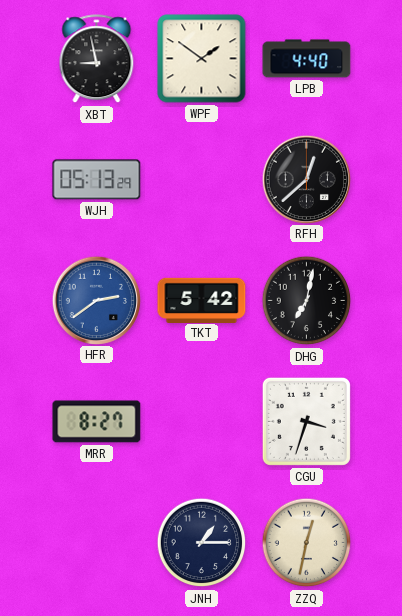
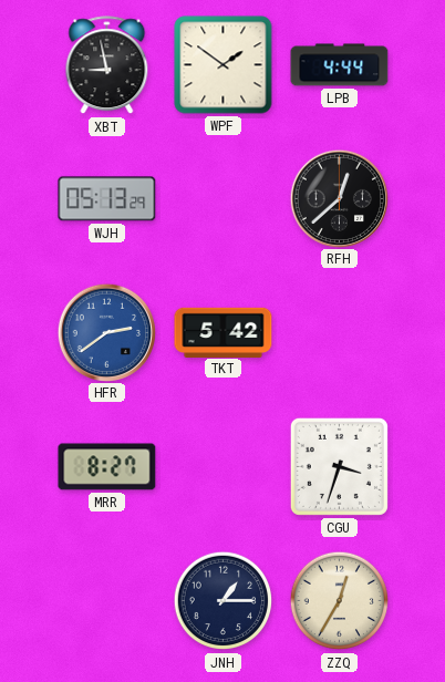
LPB: 4:40 -> 4:44
DHG: 7:02 -> none
ZZQ: 12:32 -> 12:35
